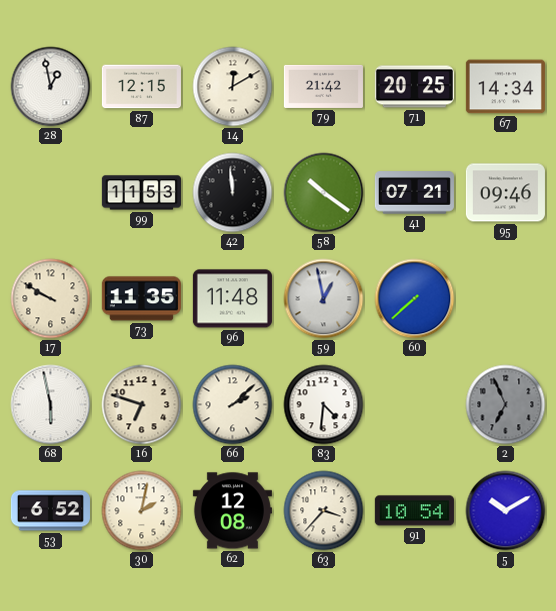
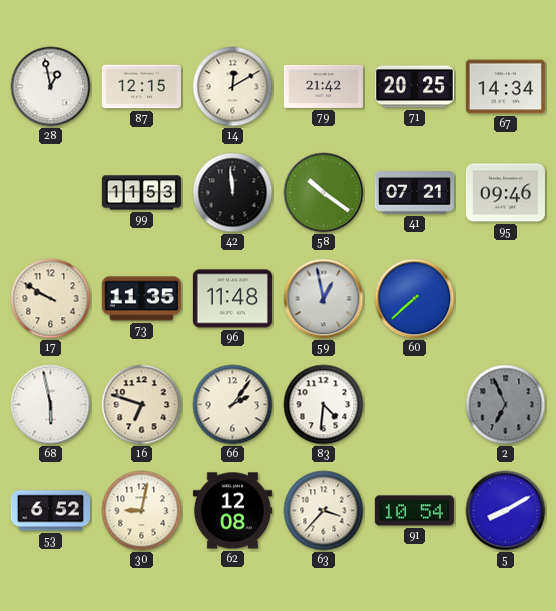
66: 2:08 -> 2:06
30: 2:02 -> 9:02
5: 10:10 -> 8:10
